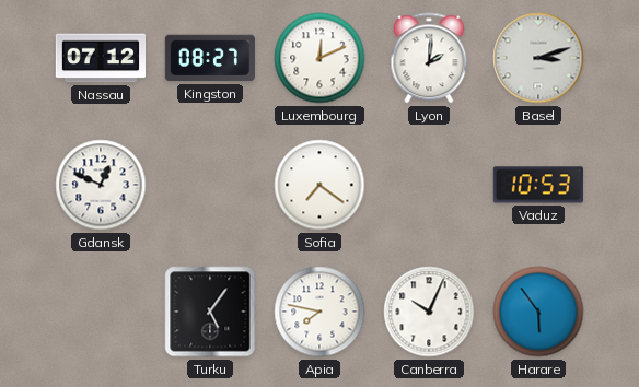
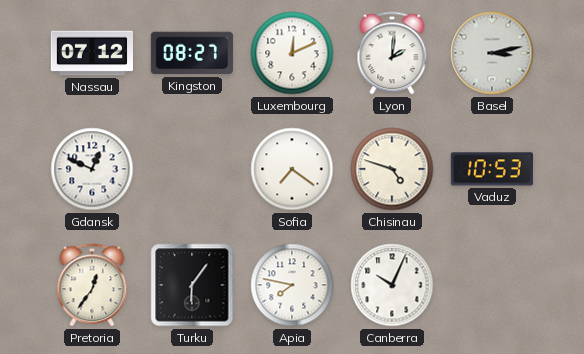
Basel: 3:12 -> 3:13
Chisinau: none -> 4:48
Pretoria: none -> 12:36
Turku: 5:06 -> 6:06
Harare: 5:54 -> none
